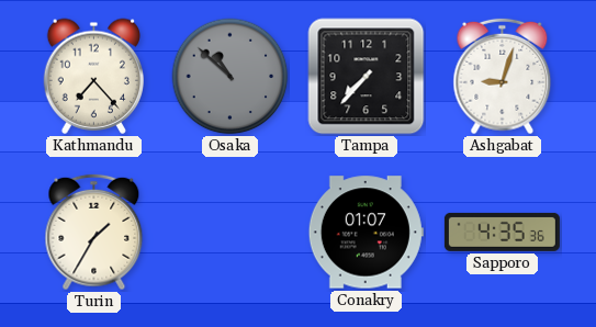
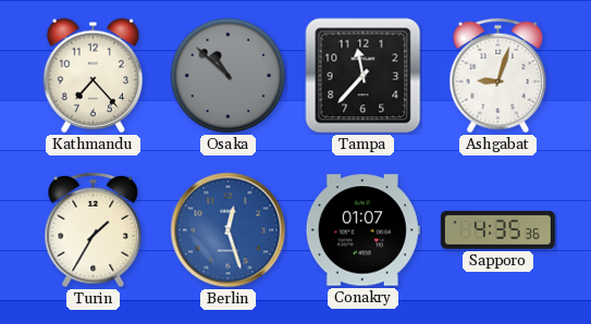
Tampa: 7:37 -> 11:37
Berlin: none -> 12:27
